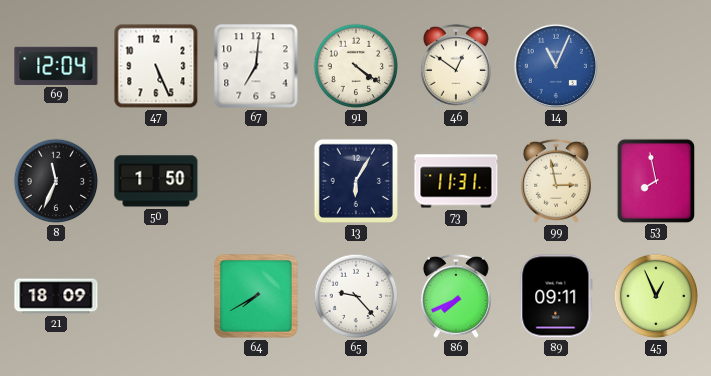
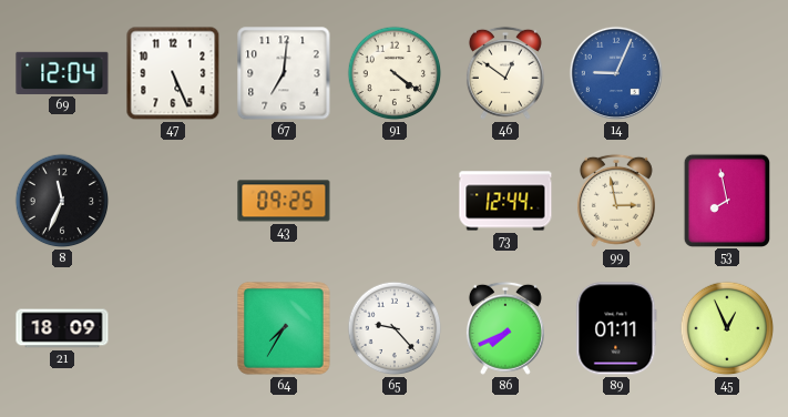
14: 11:04 -> 9:04
50: 1:50 -> none
43: none -> 09:25
13: 6:05 -> none
73: 11:31 -> 12:44
64: 7:40 -> 7:35
89: 09:11 -> 01:11
